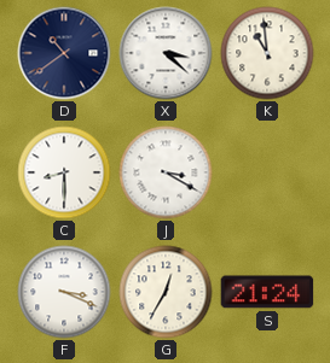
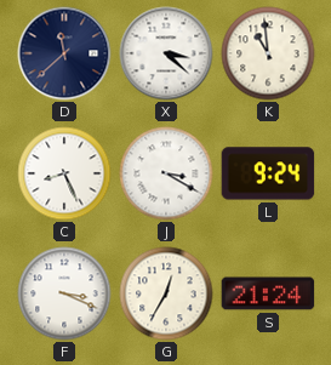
D: 10:39 -> 11:38
C: 8:30 -> 8:26
L: none -> 9:24
